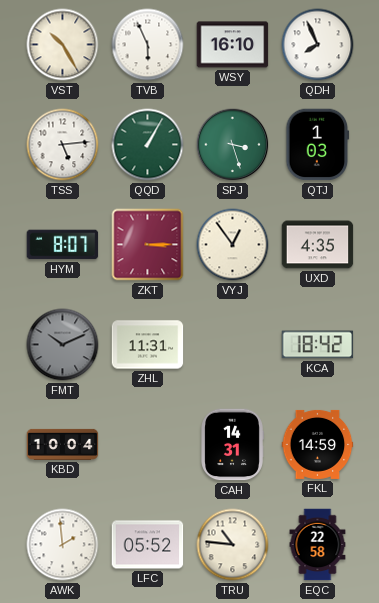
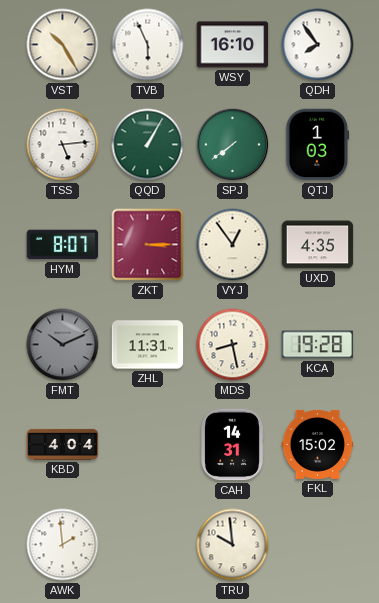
QDH: 7:56 -> 7:54
SPJ: 3:27 -> 7:39
MDS: none -> 8:28
KCA: 18:42 -> 19:28
KBD: 10:04 -> 4:04
FKL: 14:59 -> 15:02
LFC: 05:52 -> none
TRU: 10:46 -> 9:59
EQC: 22:58 -> none
